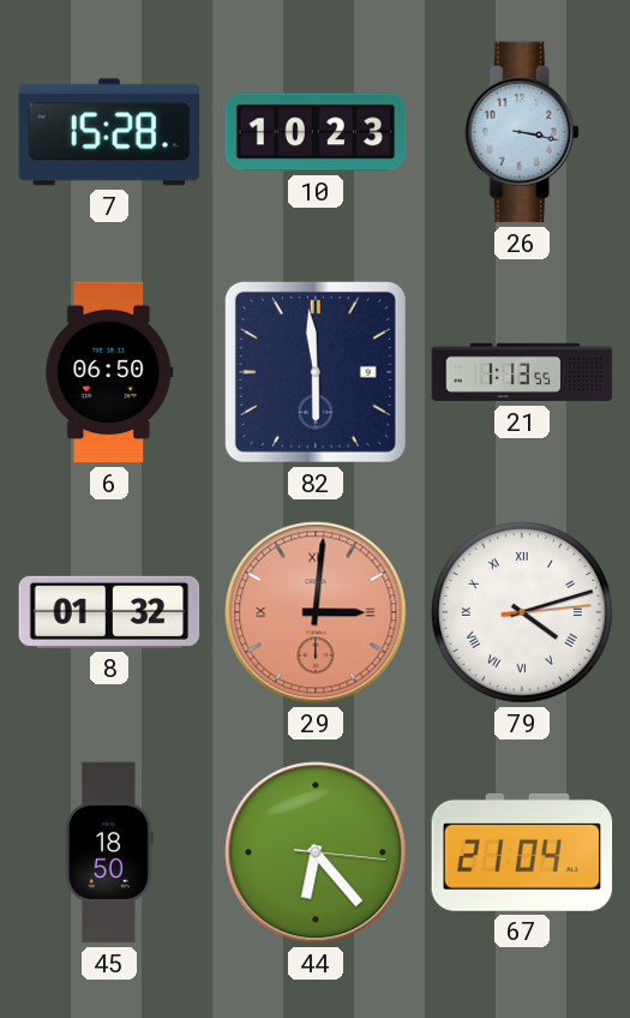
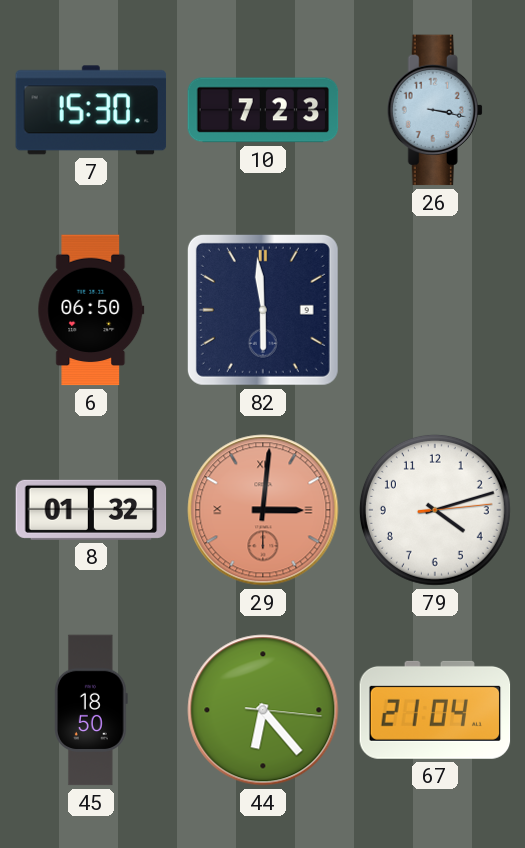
7: 15:28 -> 15:30
10: 10:23 -> 7:23
21: 1:13 -> none
79 numerals: Roman -> Arabic
